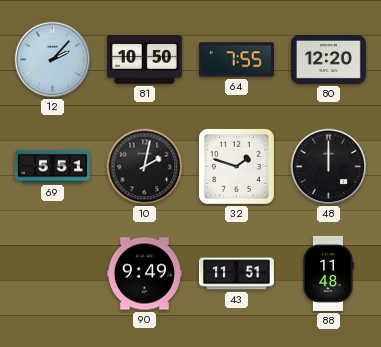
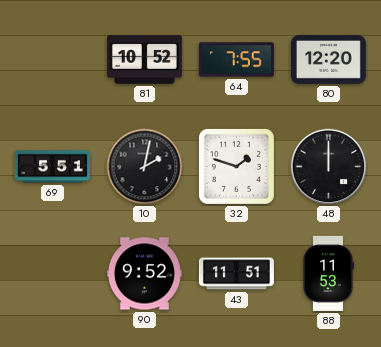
12: 2:07 -> none
81: 10:50 -> 10:52
90: 9:49 -> 9:52
88: 11:48 -> 11:53
